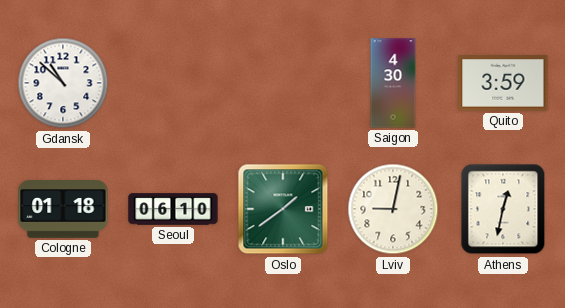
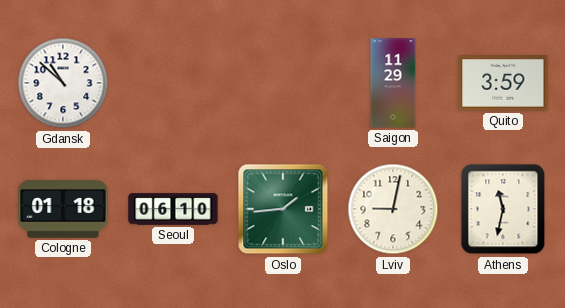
Saigon: 4:30 -> 11:29
Oslo: 1:39 -> 1:44
Athens: 12:32 -> 11:32
